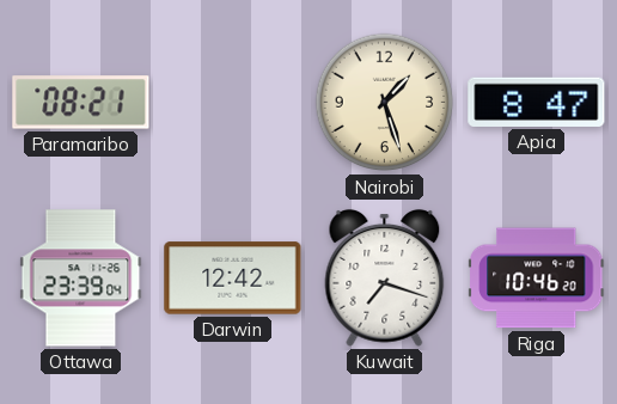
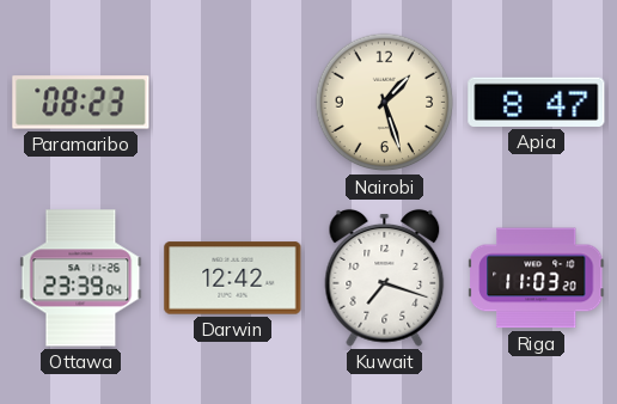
Paramaribo: 08:21 -> 08:23
Riga: 10:46 -> 11:03
